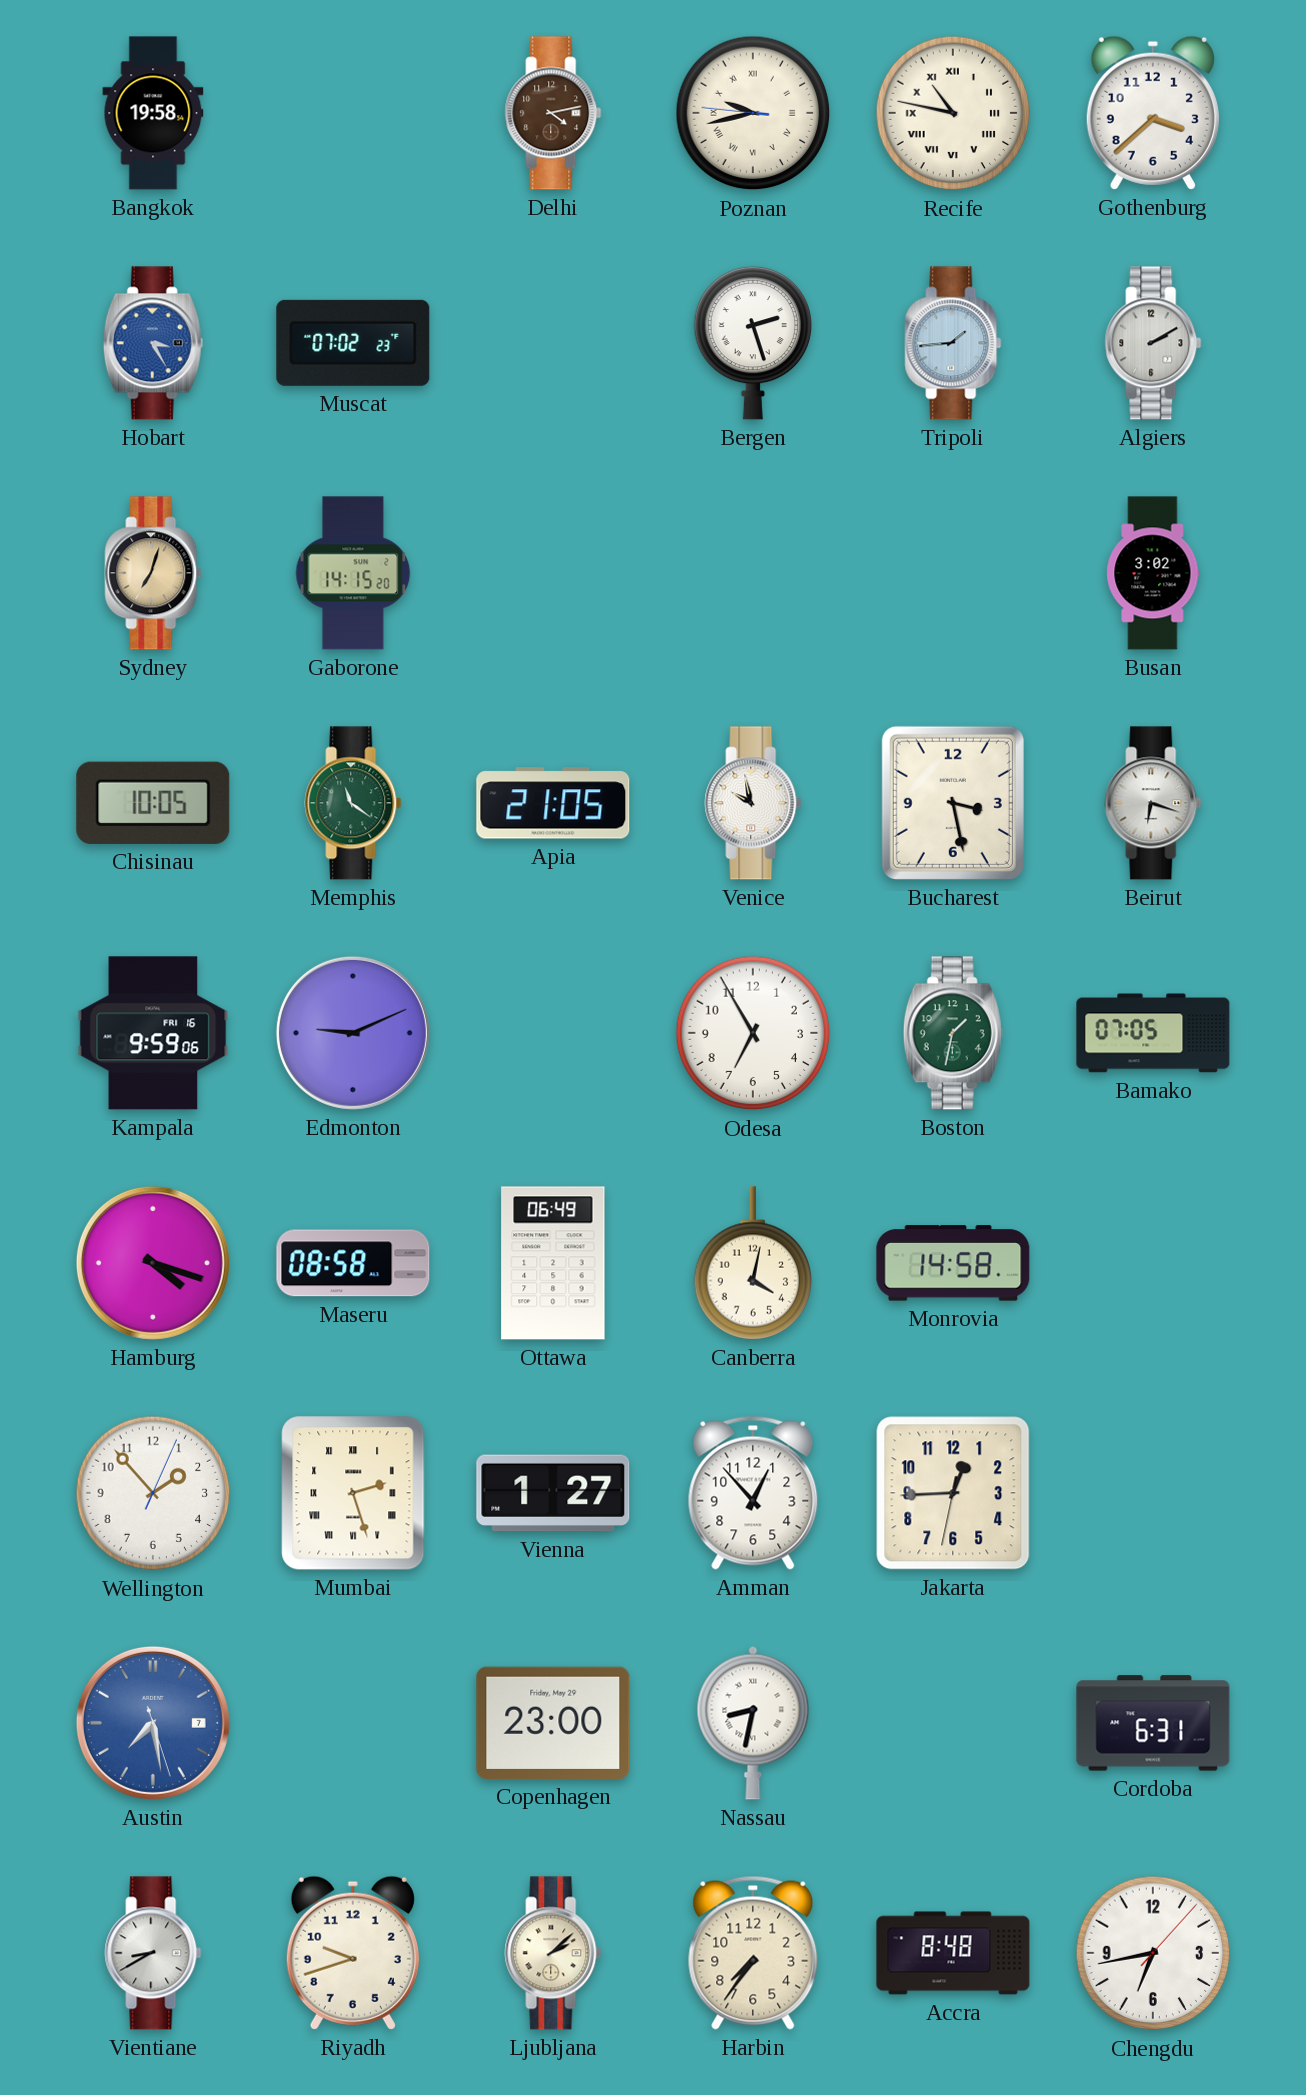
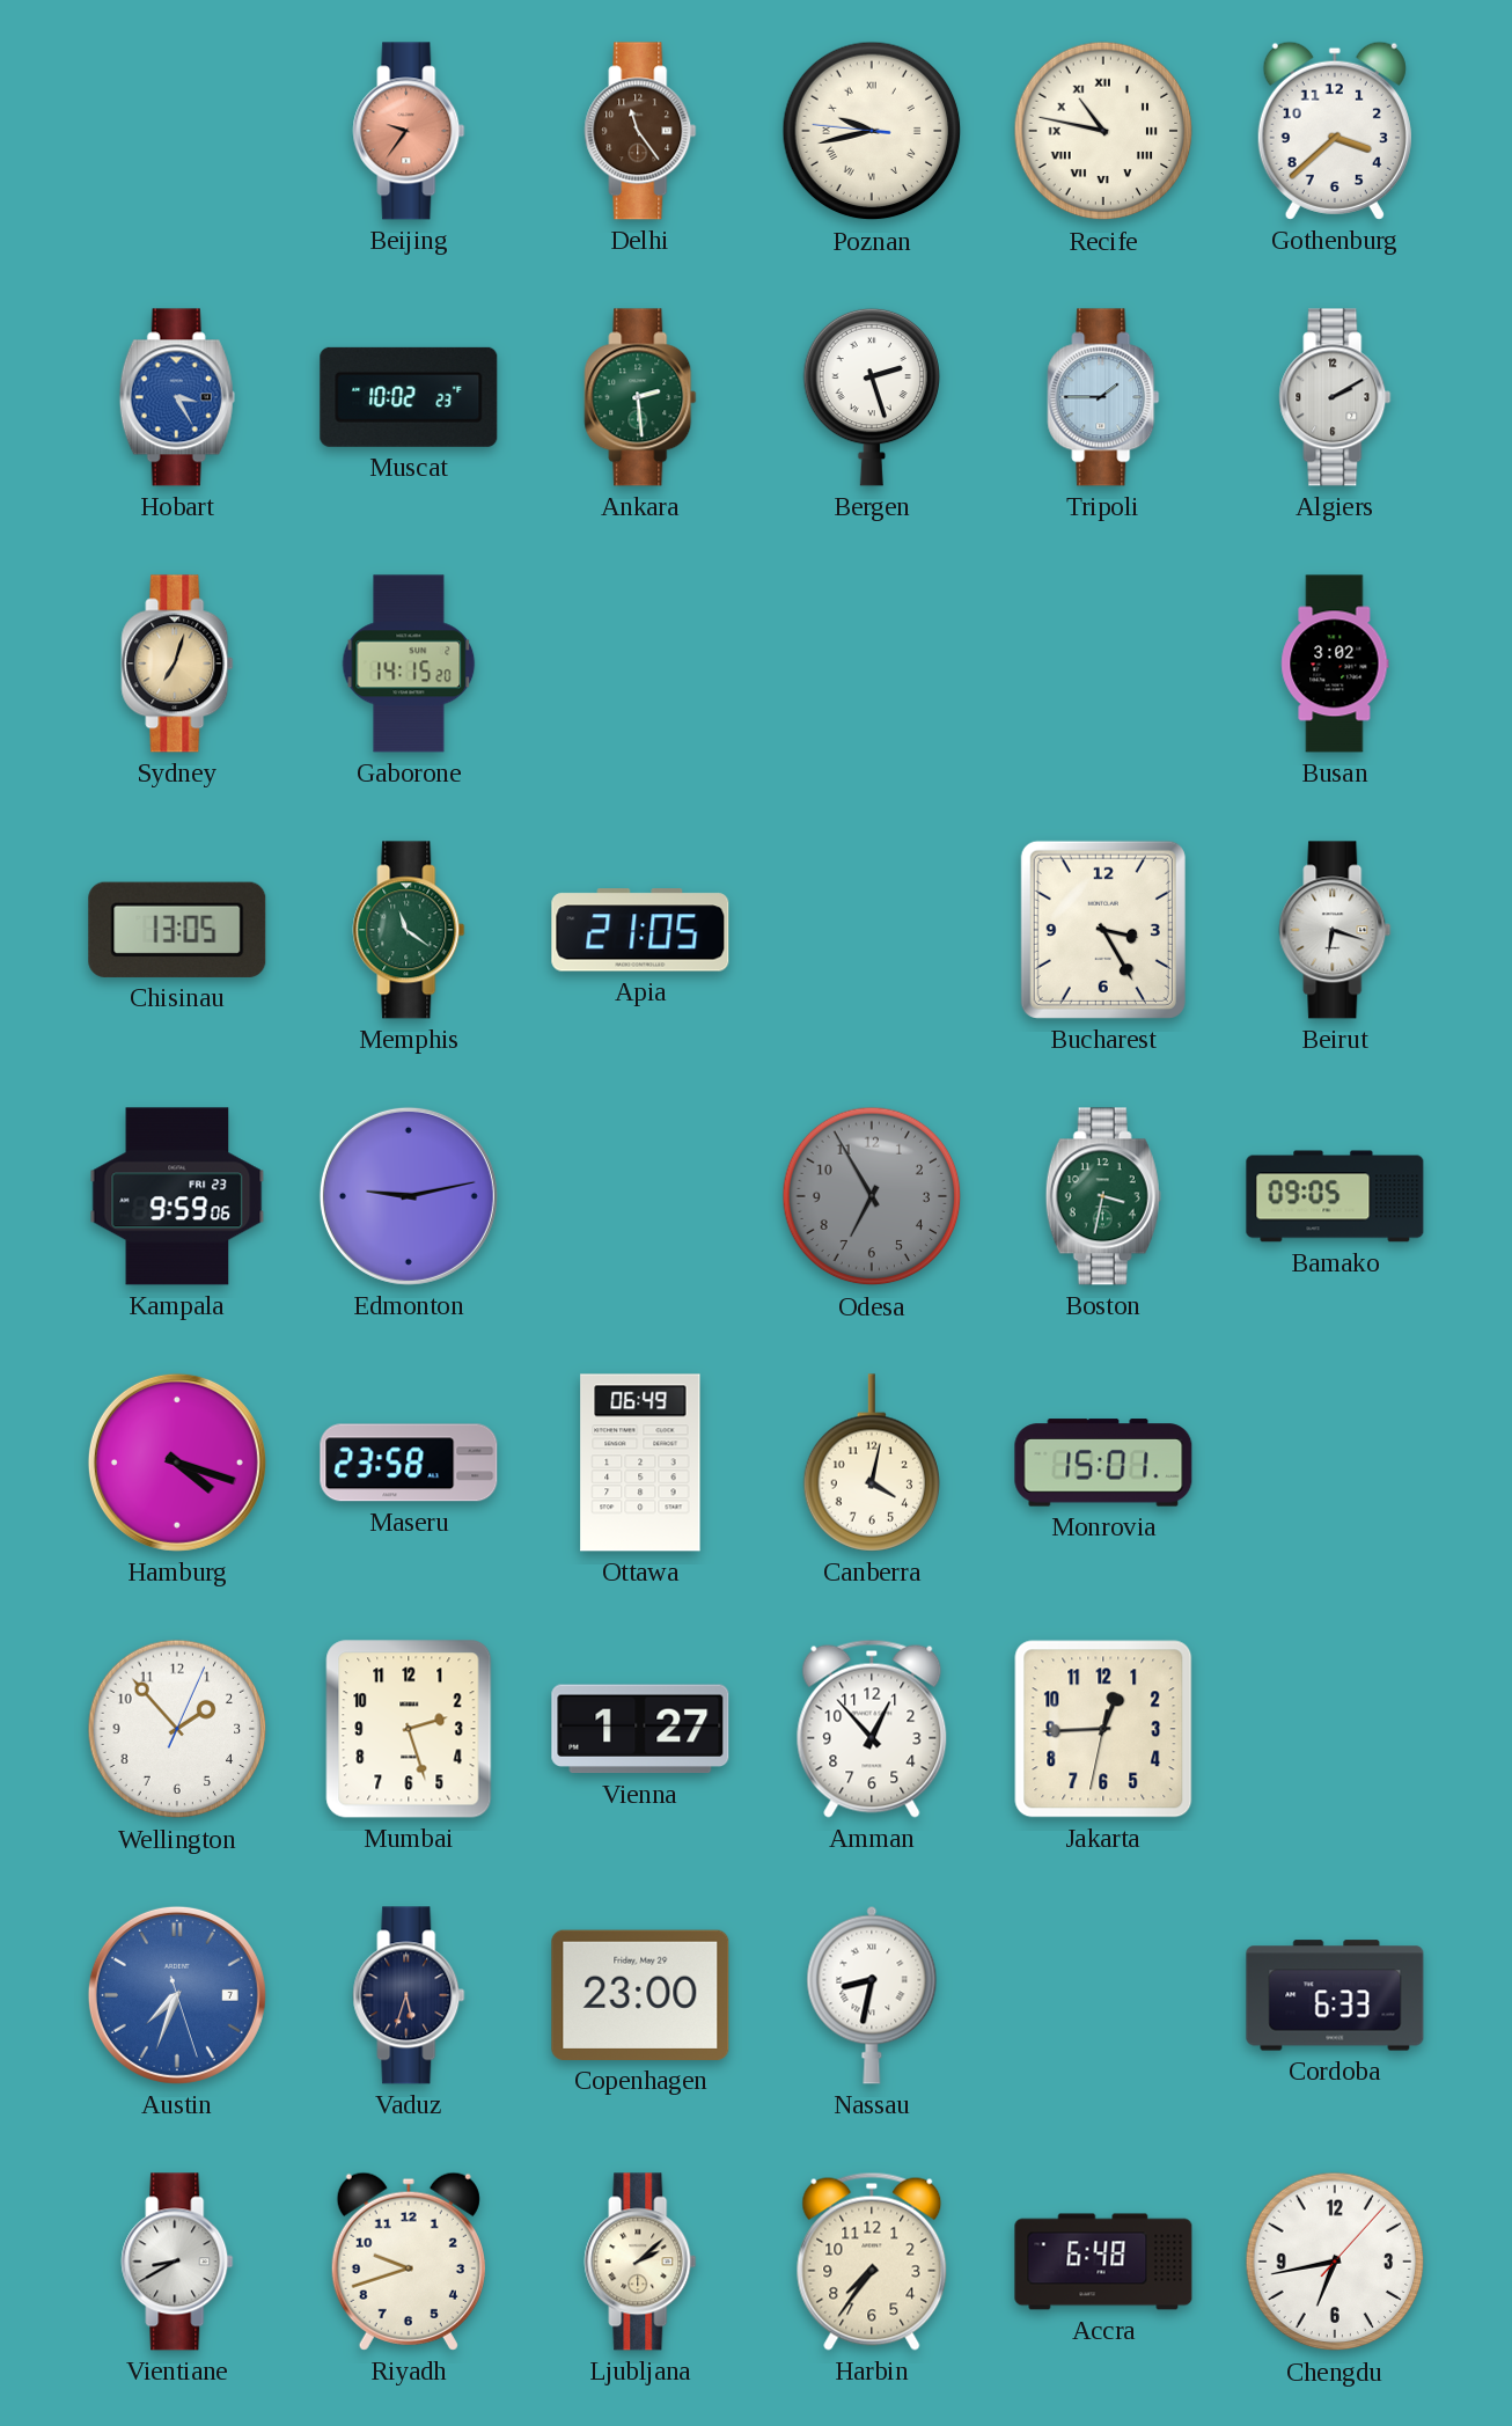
Bangkok: 19:58 -> none
Beijing: none -> 9:36
Delhi: 4:13 -> 11:24
Muscat: 07:02 -> 10:02
Ankara: none -> 2:29
Tripoli: 1:44 -> 1:45
Chisinau: 10:05 -> 13:05
Venice: 9:58 -> none
Bucharest: 3:28 -> 3:25
Kampala date: FRI 16 -> FRI 23
Edmonton: 9:11 -> 9:13
Odesa dial: white -> grey
Boston: 1:32 -> 3:32
Bamako: 07:05 -> 09:05
Maseru: 08:58 -> 23:58
Monrovia: 14:58 -> 15:01
Mumbai numerals: Roman -> Arabic
Austin: 7:28 -> 7:33
Vaduz: none -> 5:33
Cordoba: 6:31 -> 6:33
Accra: 8:48 -> 6:48
